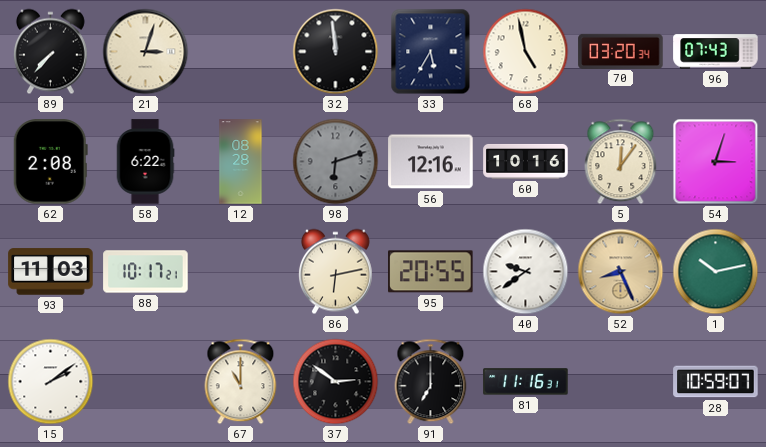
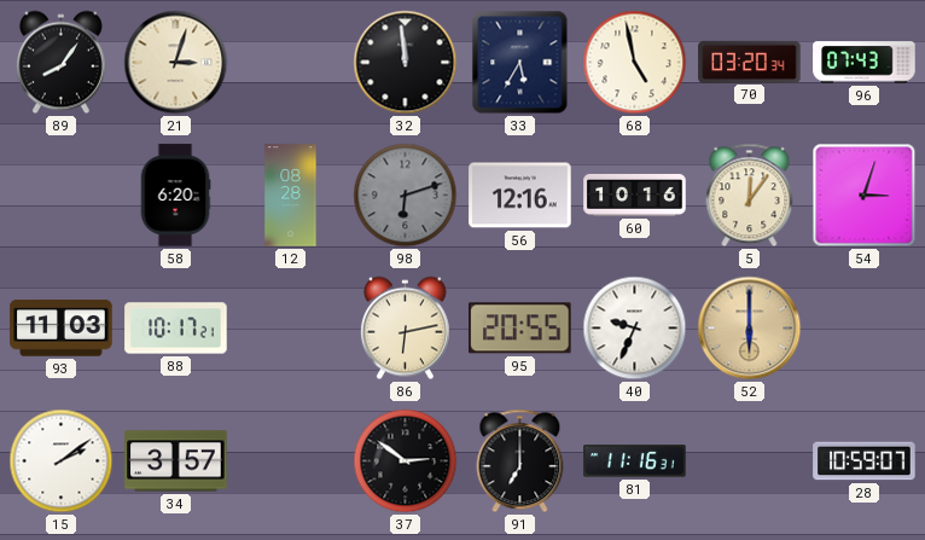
89: 7:37 -> 8:06
62: 2:08 -> none
58: 6:22 -> 6:20
40: 9:39 -> 9:34
52: 8:26 -> 6:00
1: 10:13 -> none
34: none -> 3:57
67: 11:00 -> none
